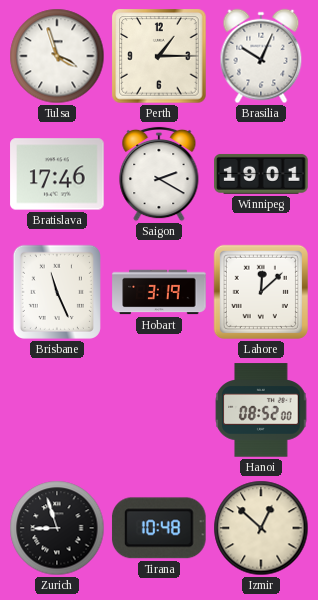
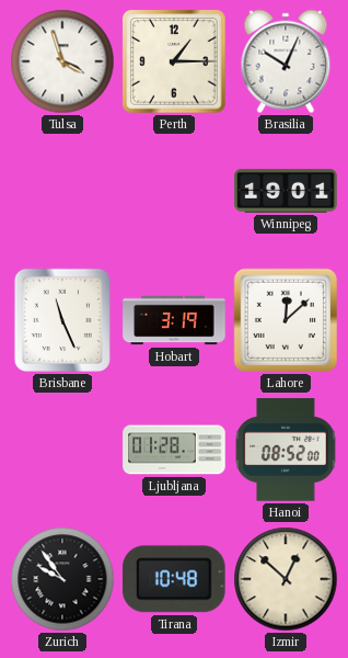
Bratislava: 17:46 -> none
Saigon: 2:20 -> none
Ljubljana: none -> 01:28
Zurich: 8:57 -> 9:54
